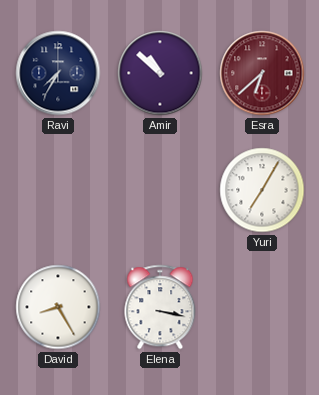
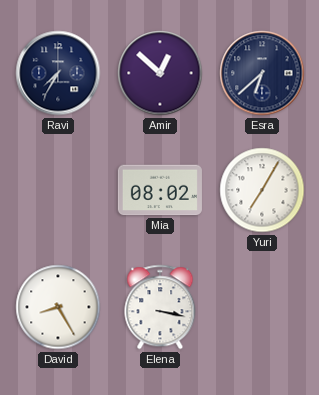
Amir: 10:52 -> 12:52
Esra dial: burgundy -> navy
Mia: none -> 08:02
